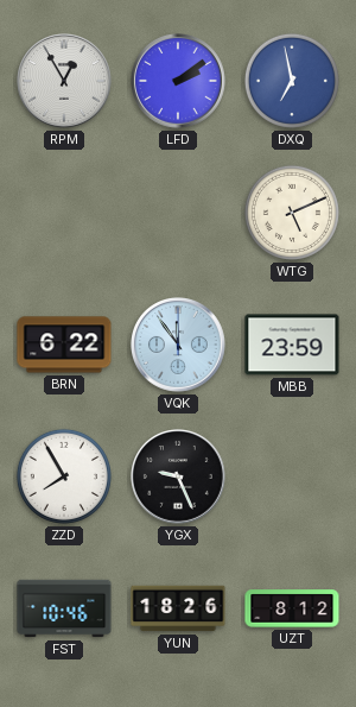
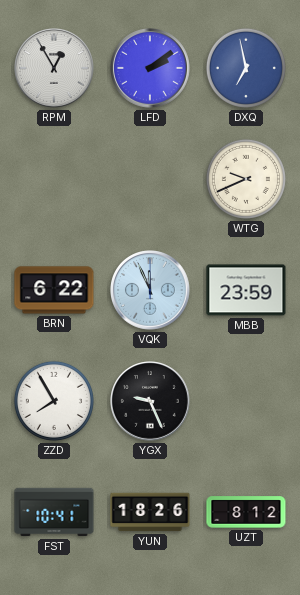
WTG: 5:11 -> 9:41
VQK: 11:54 -> 11:56
FST: 10:46 -> 10:41
